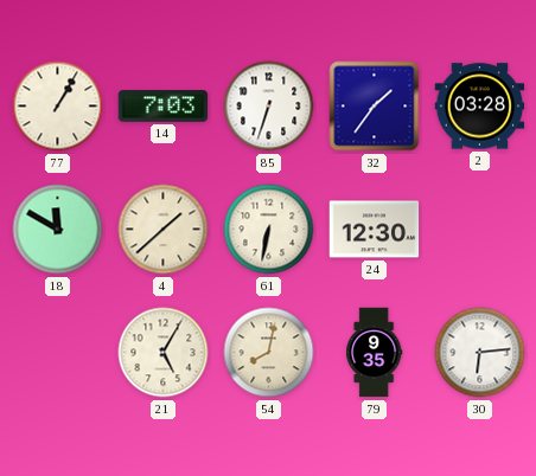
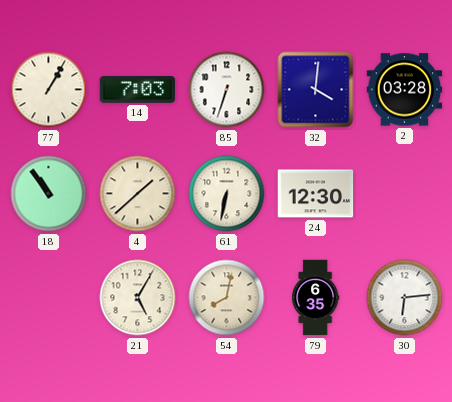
32: 1:36 -> 4:01
18: 11:50 -> 10:54
79: 9:35 -> 6:35
